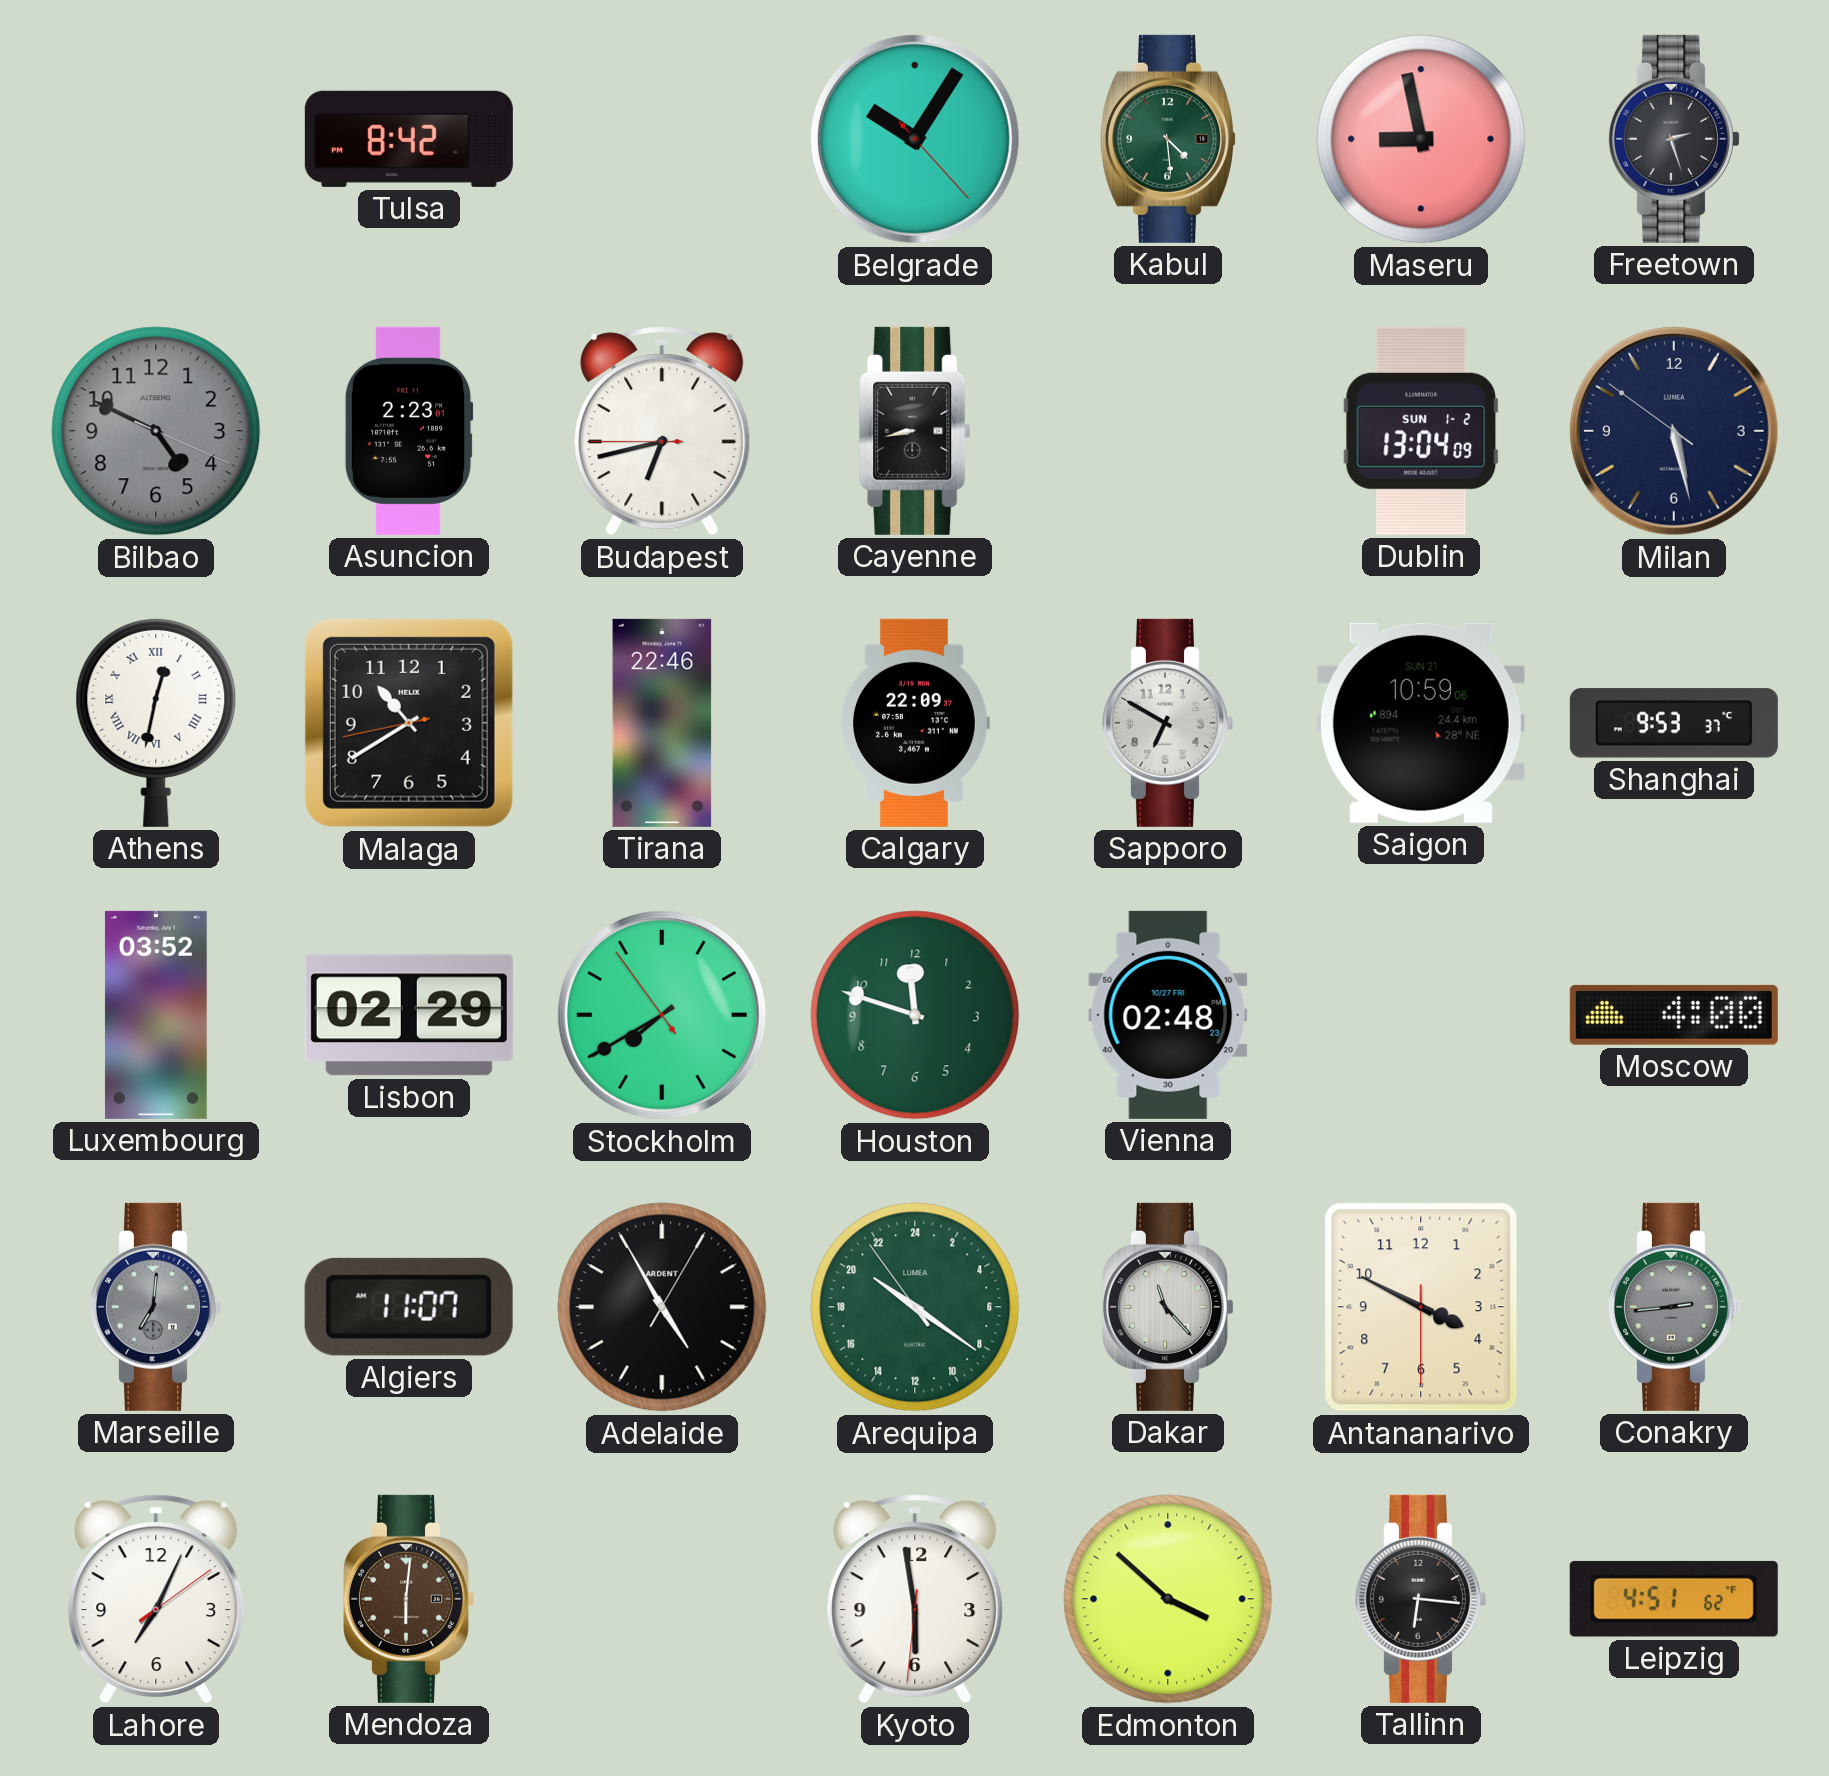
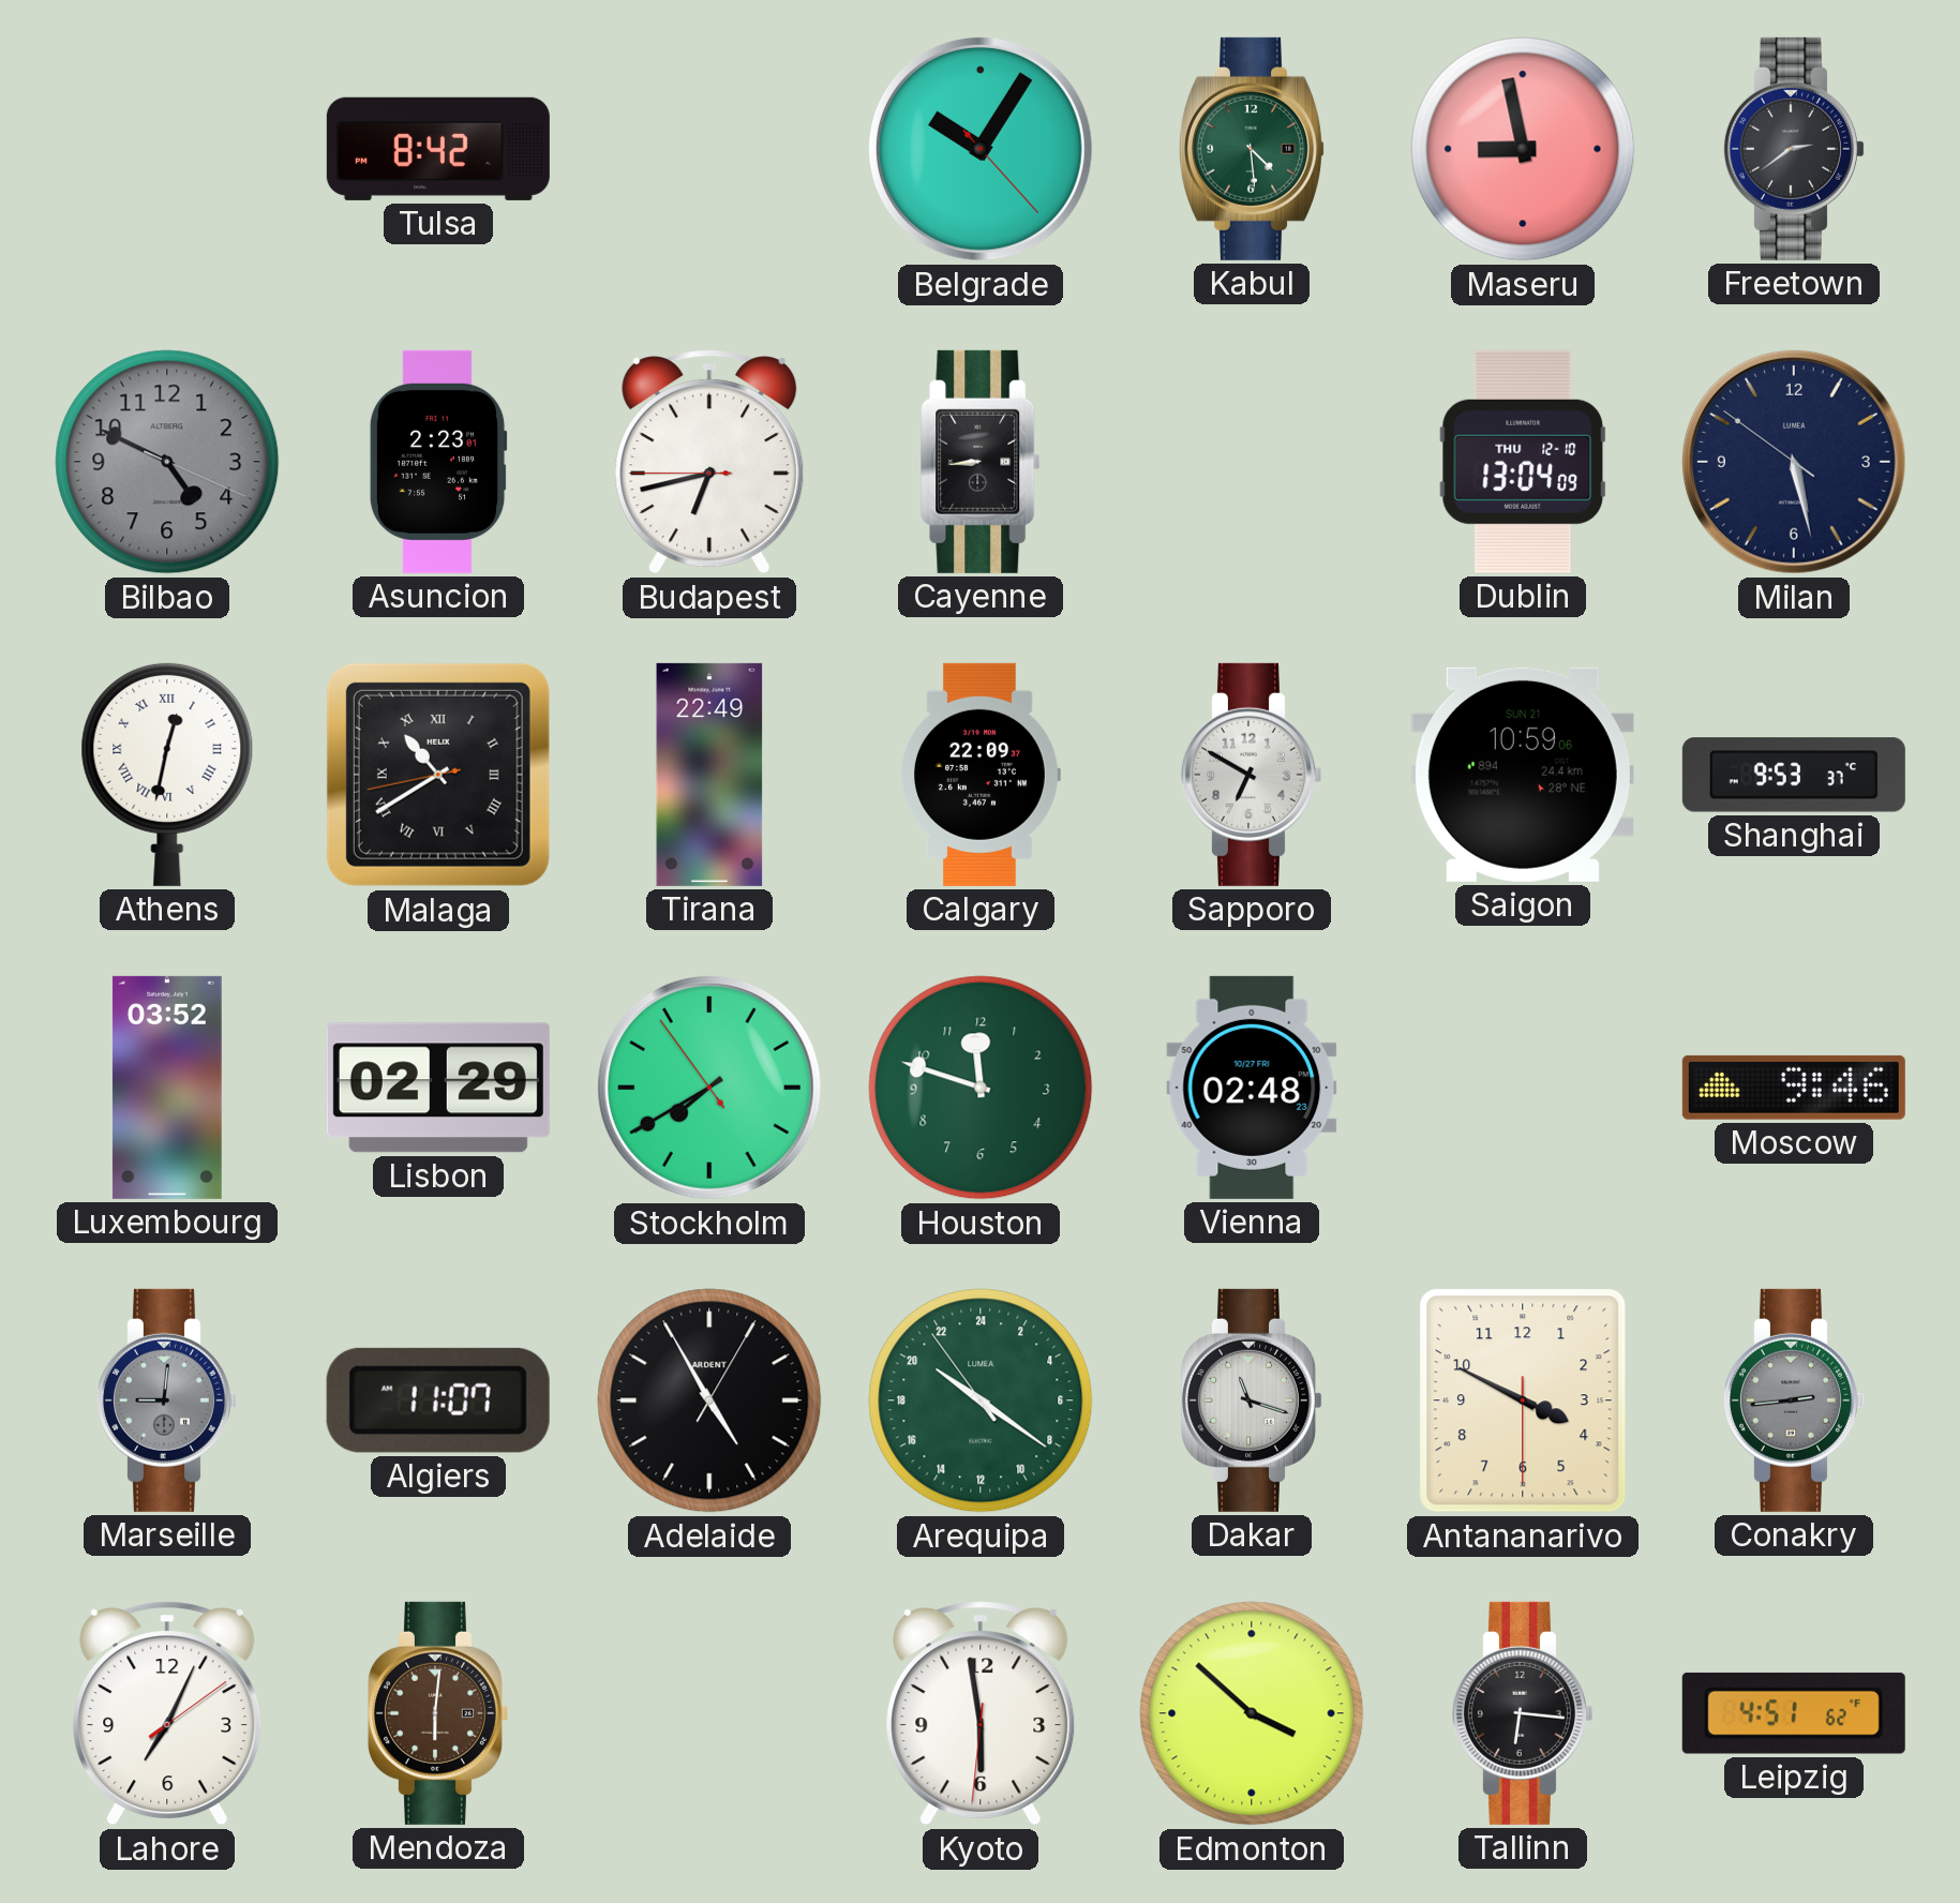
Freetown: 2:27 -> 2:39
Cayenne: 8:43 -> 8:44
Dublin date: SUN 1-2 -> THU 12-10
Malaga numerals: Arabic -> Roman
Tirana: 22:46 -> 22:49
Moscow: 4:00 -> 9:46
Marseille: 7:01 -> 9:01
Dakar: 11:23 -> 11:18
